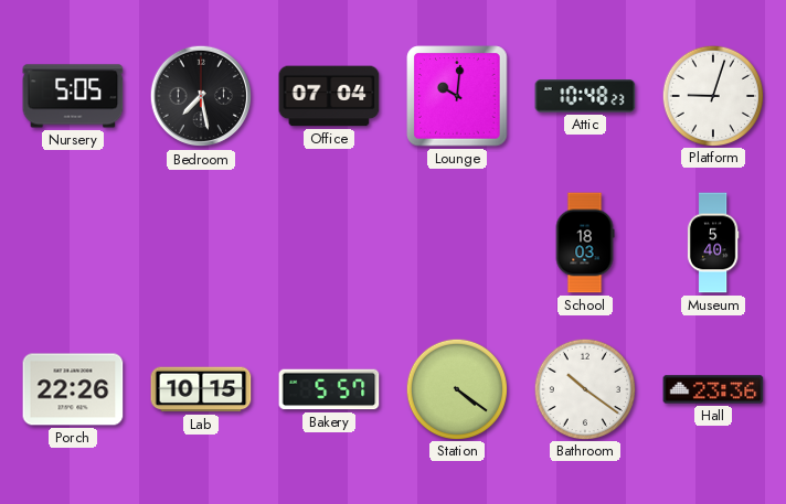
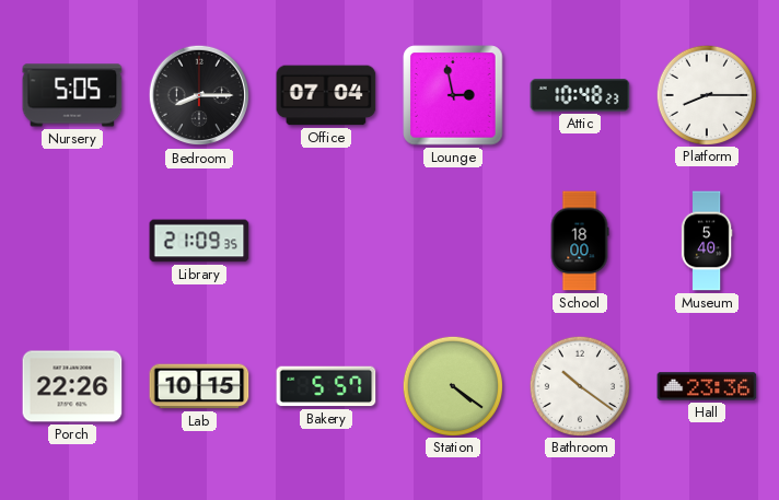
Bedroom: 7:28 -> 8:15
Lounge: 10:01 -> 2:58
Platform: 9:03 -> 8:15
Library: none -> 21:09
School: 18:03 -> 18:00
